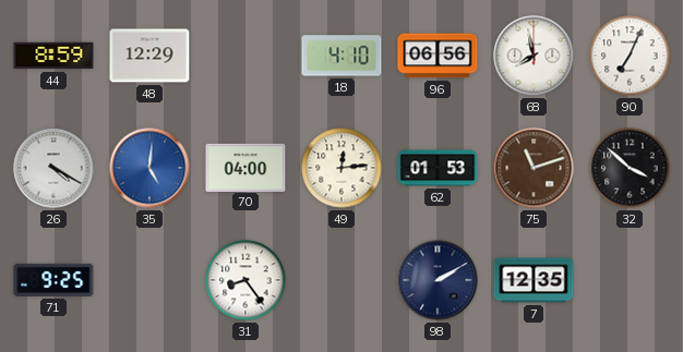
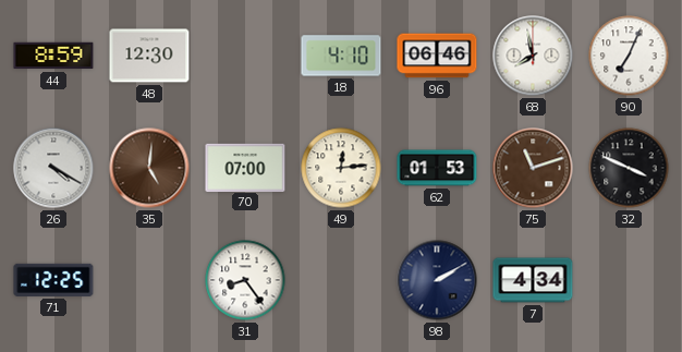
48: 12:29 -> 12:30
96: 06:56 -> 06:46
35 dial: blue -> brown
70: 04:00 -> 07:00
32: 3:52 -> 3:49
71: 9:25 -> 12:25
7: 12:35 -> 4:34
